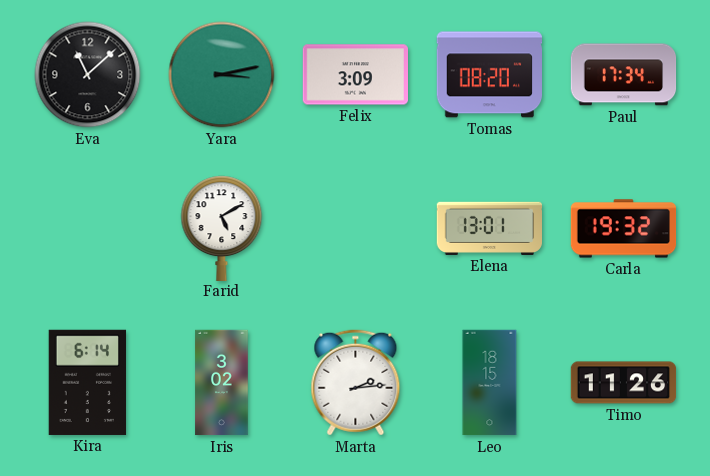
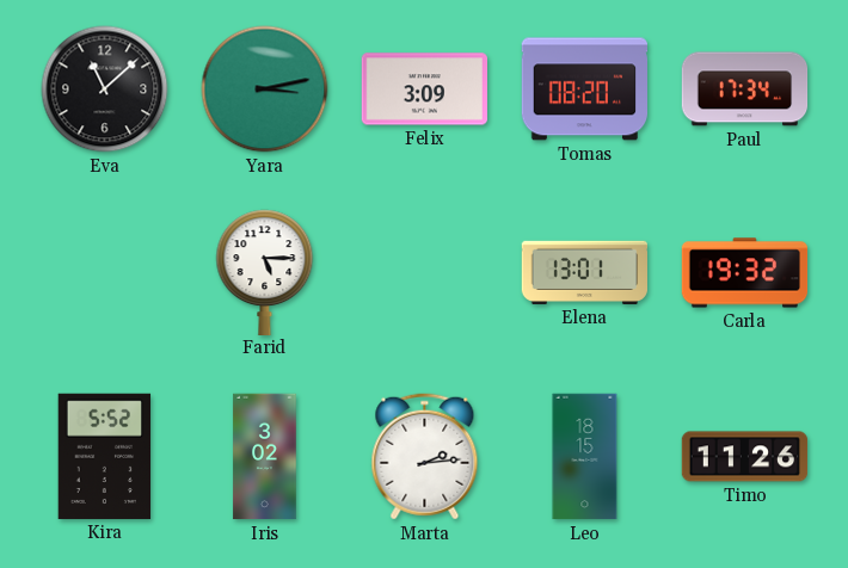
Farid: 5:10 -> 5:15
Kira: 6:14 -> 5:52
